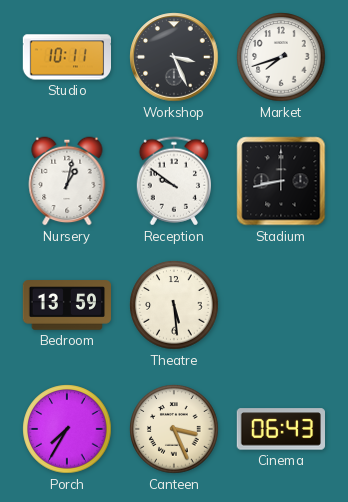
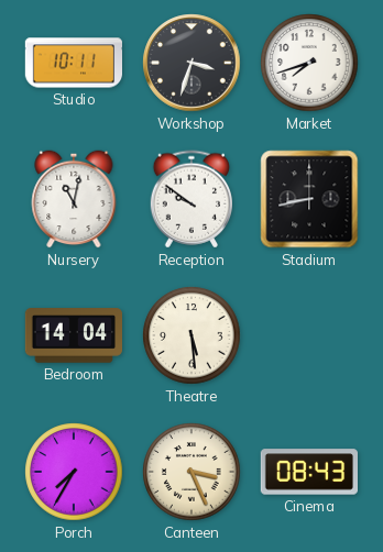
Workshop: 3:26 -> 3:33
Nursery: 1:02 -> 11:02
Bedroom: 13:59 -> 14:04
Cinema: 06:43 -> 08:43
